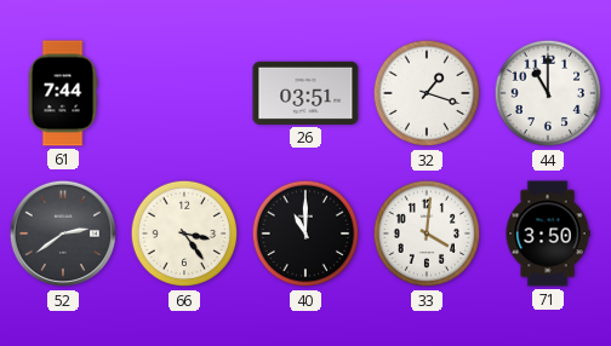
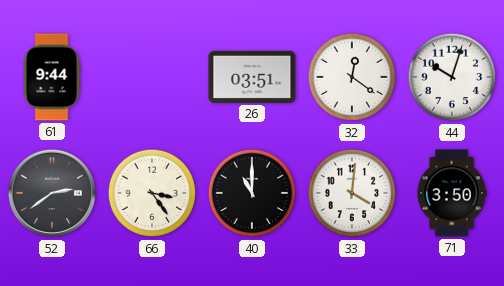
61: 7:44 -> 9:44
32: 1:18 -> 12:21
44: 11:00 -> 10:03
